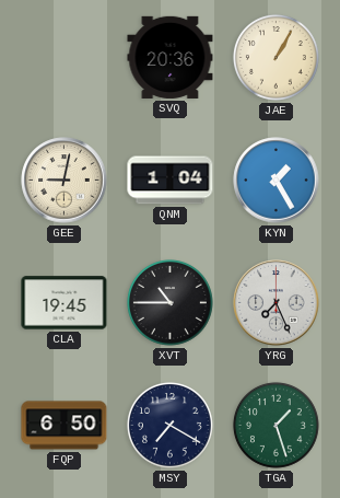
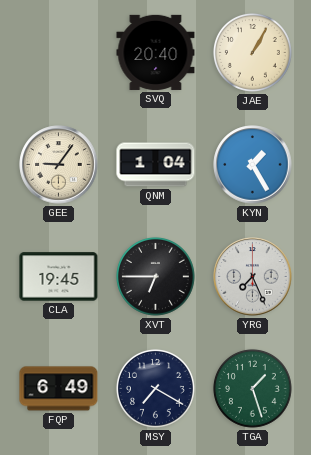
SVQ: 20:36 -> 20:40
GEE: 9:02 -> 9:06
XVT: 10:45 -> 6:45
FQP: 6:50 -> 6:49
